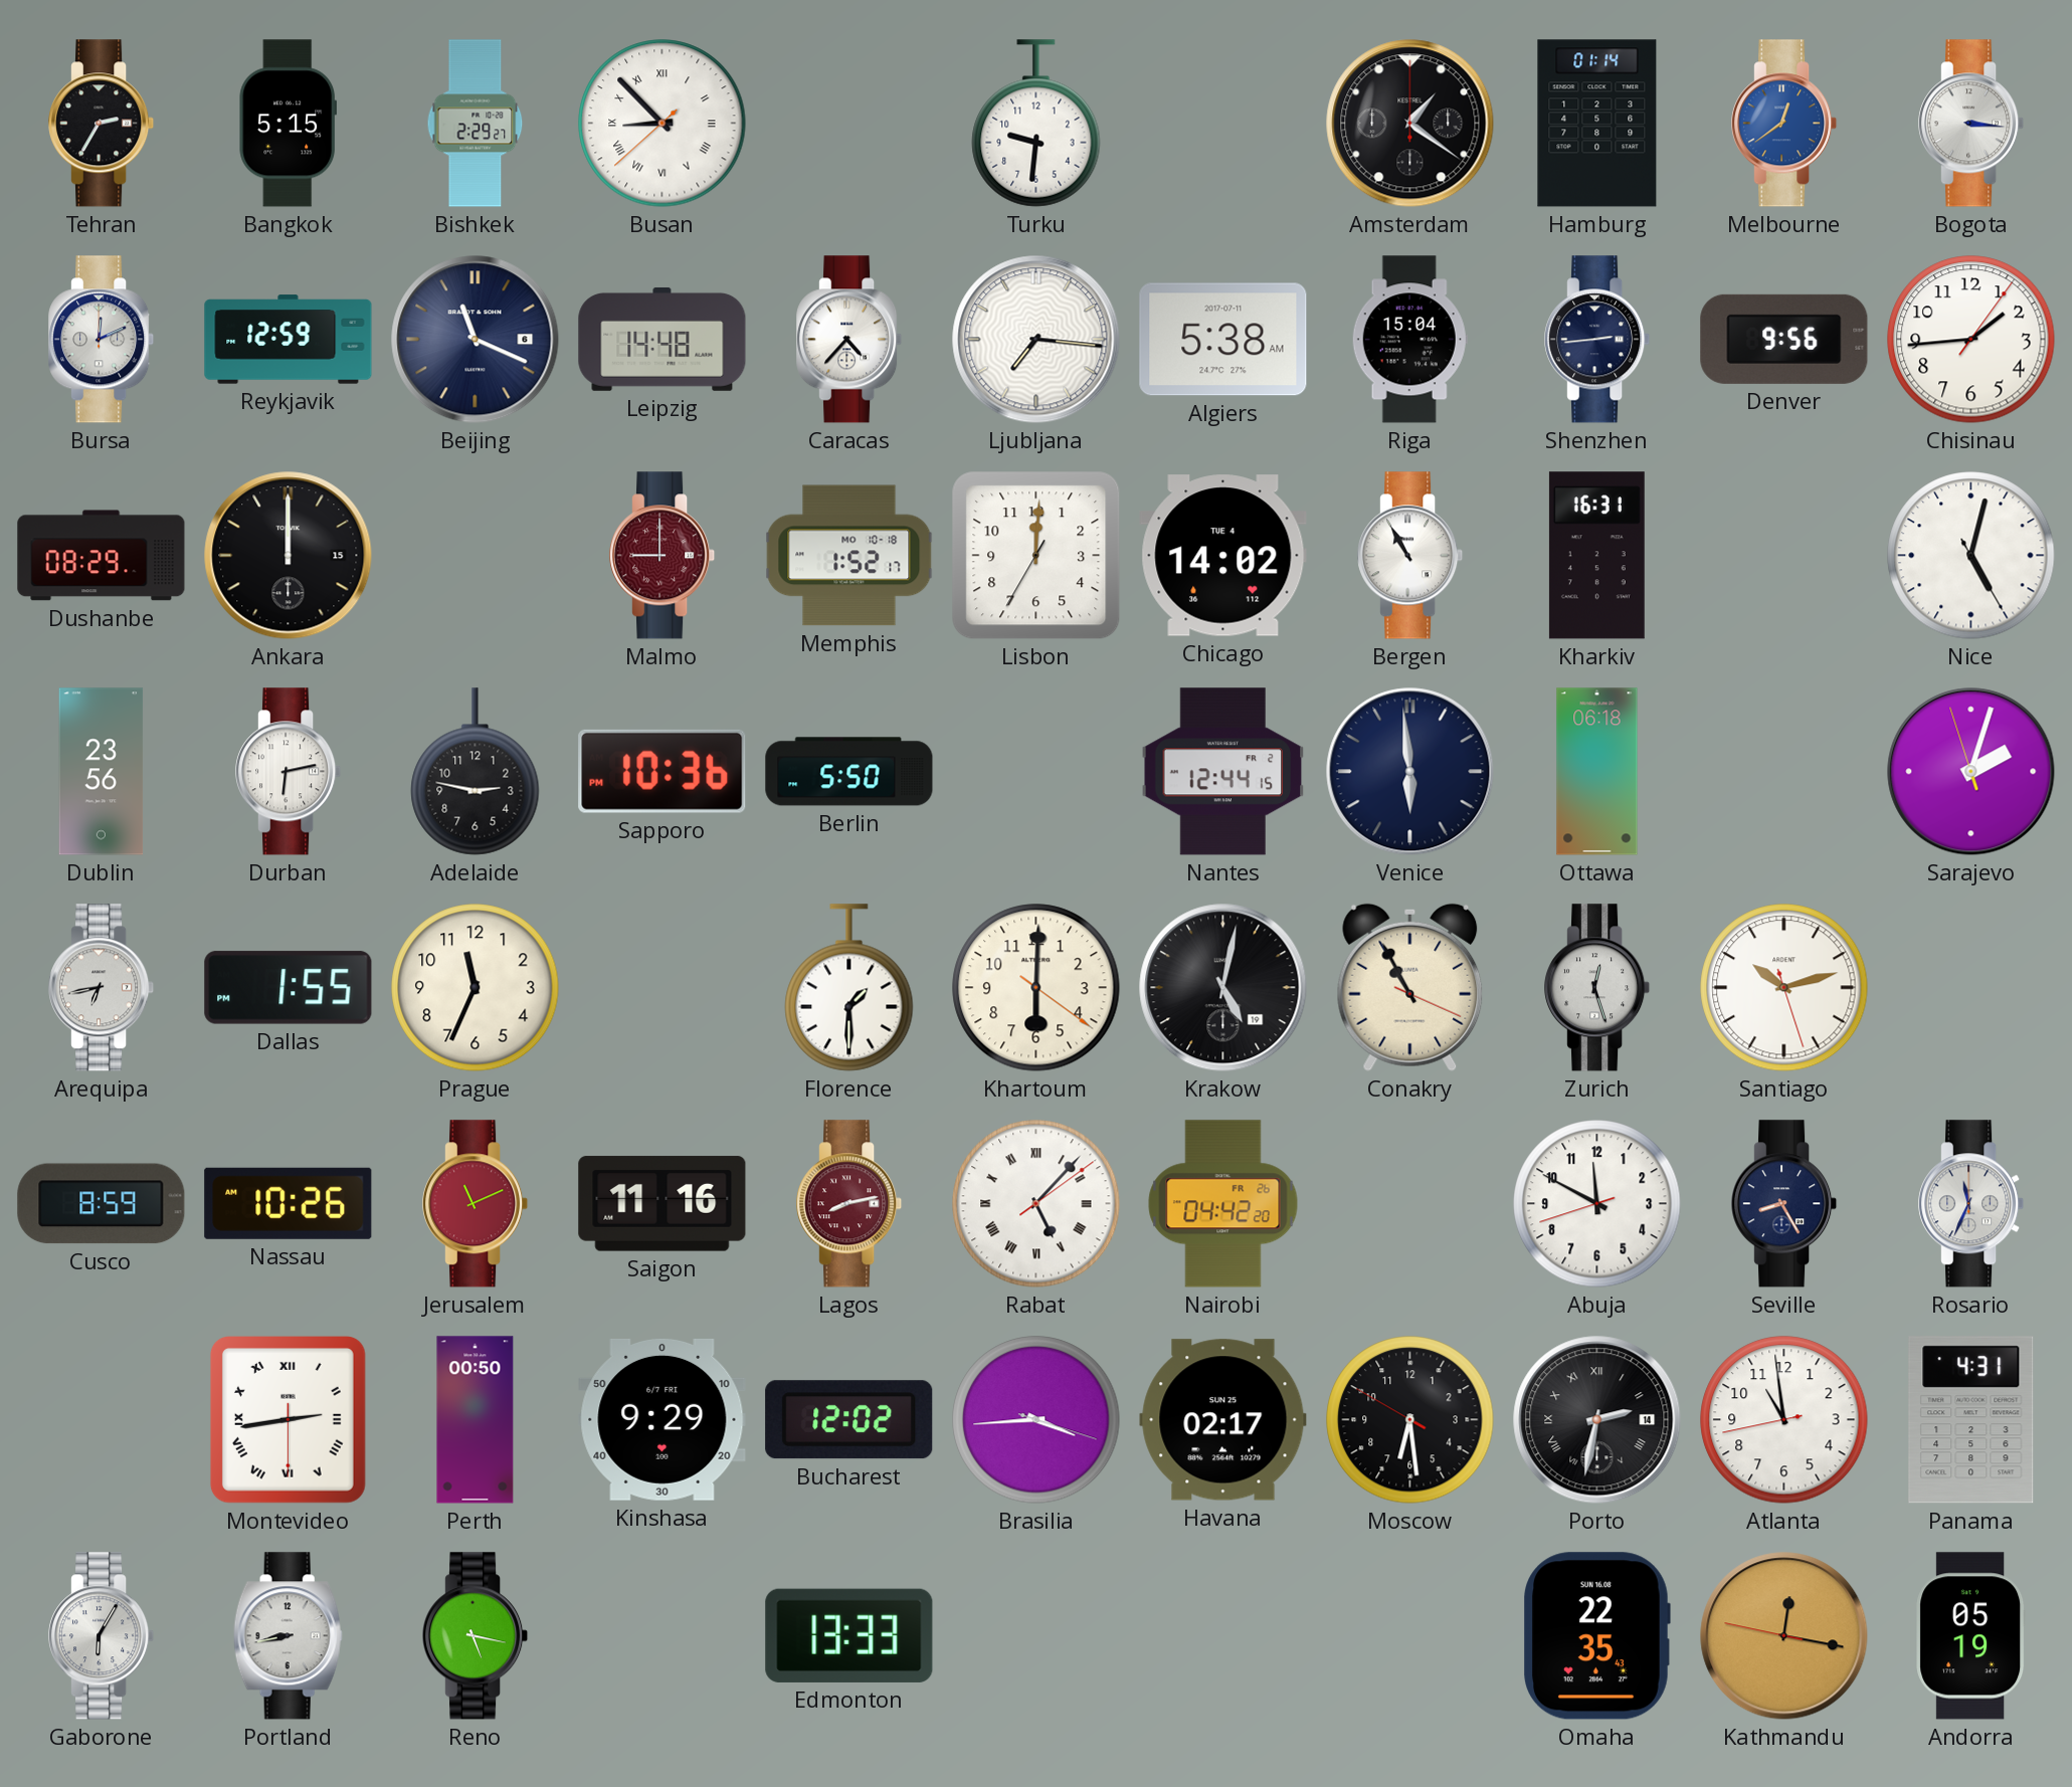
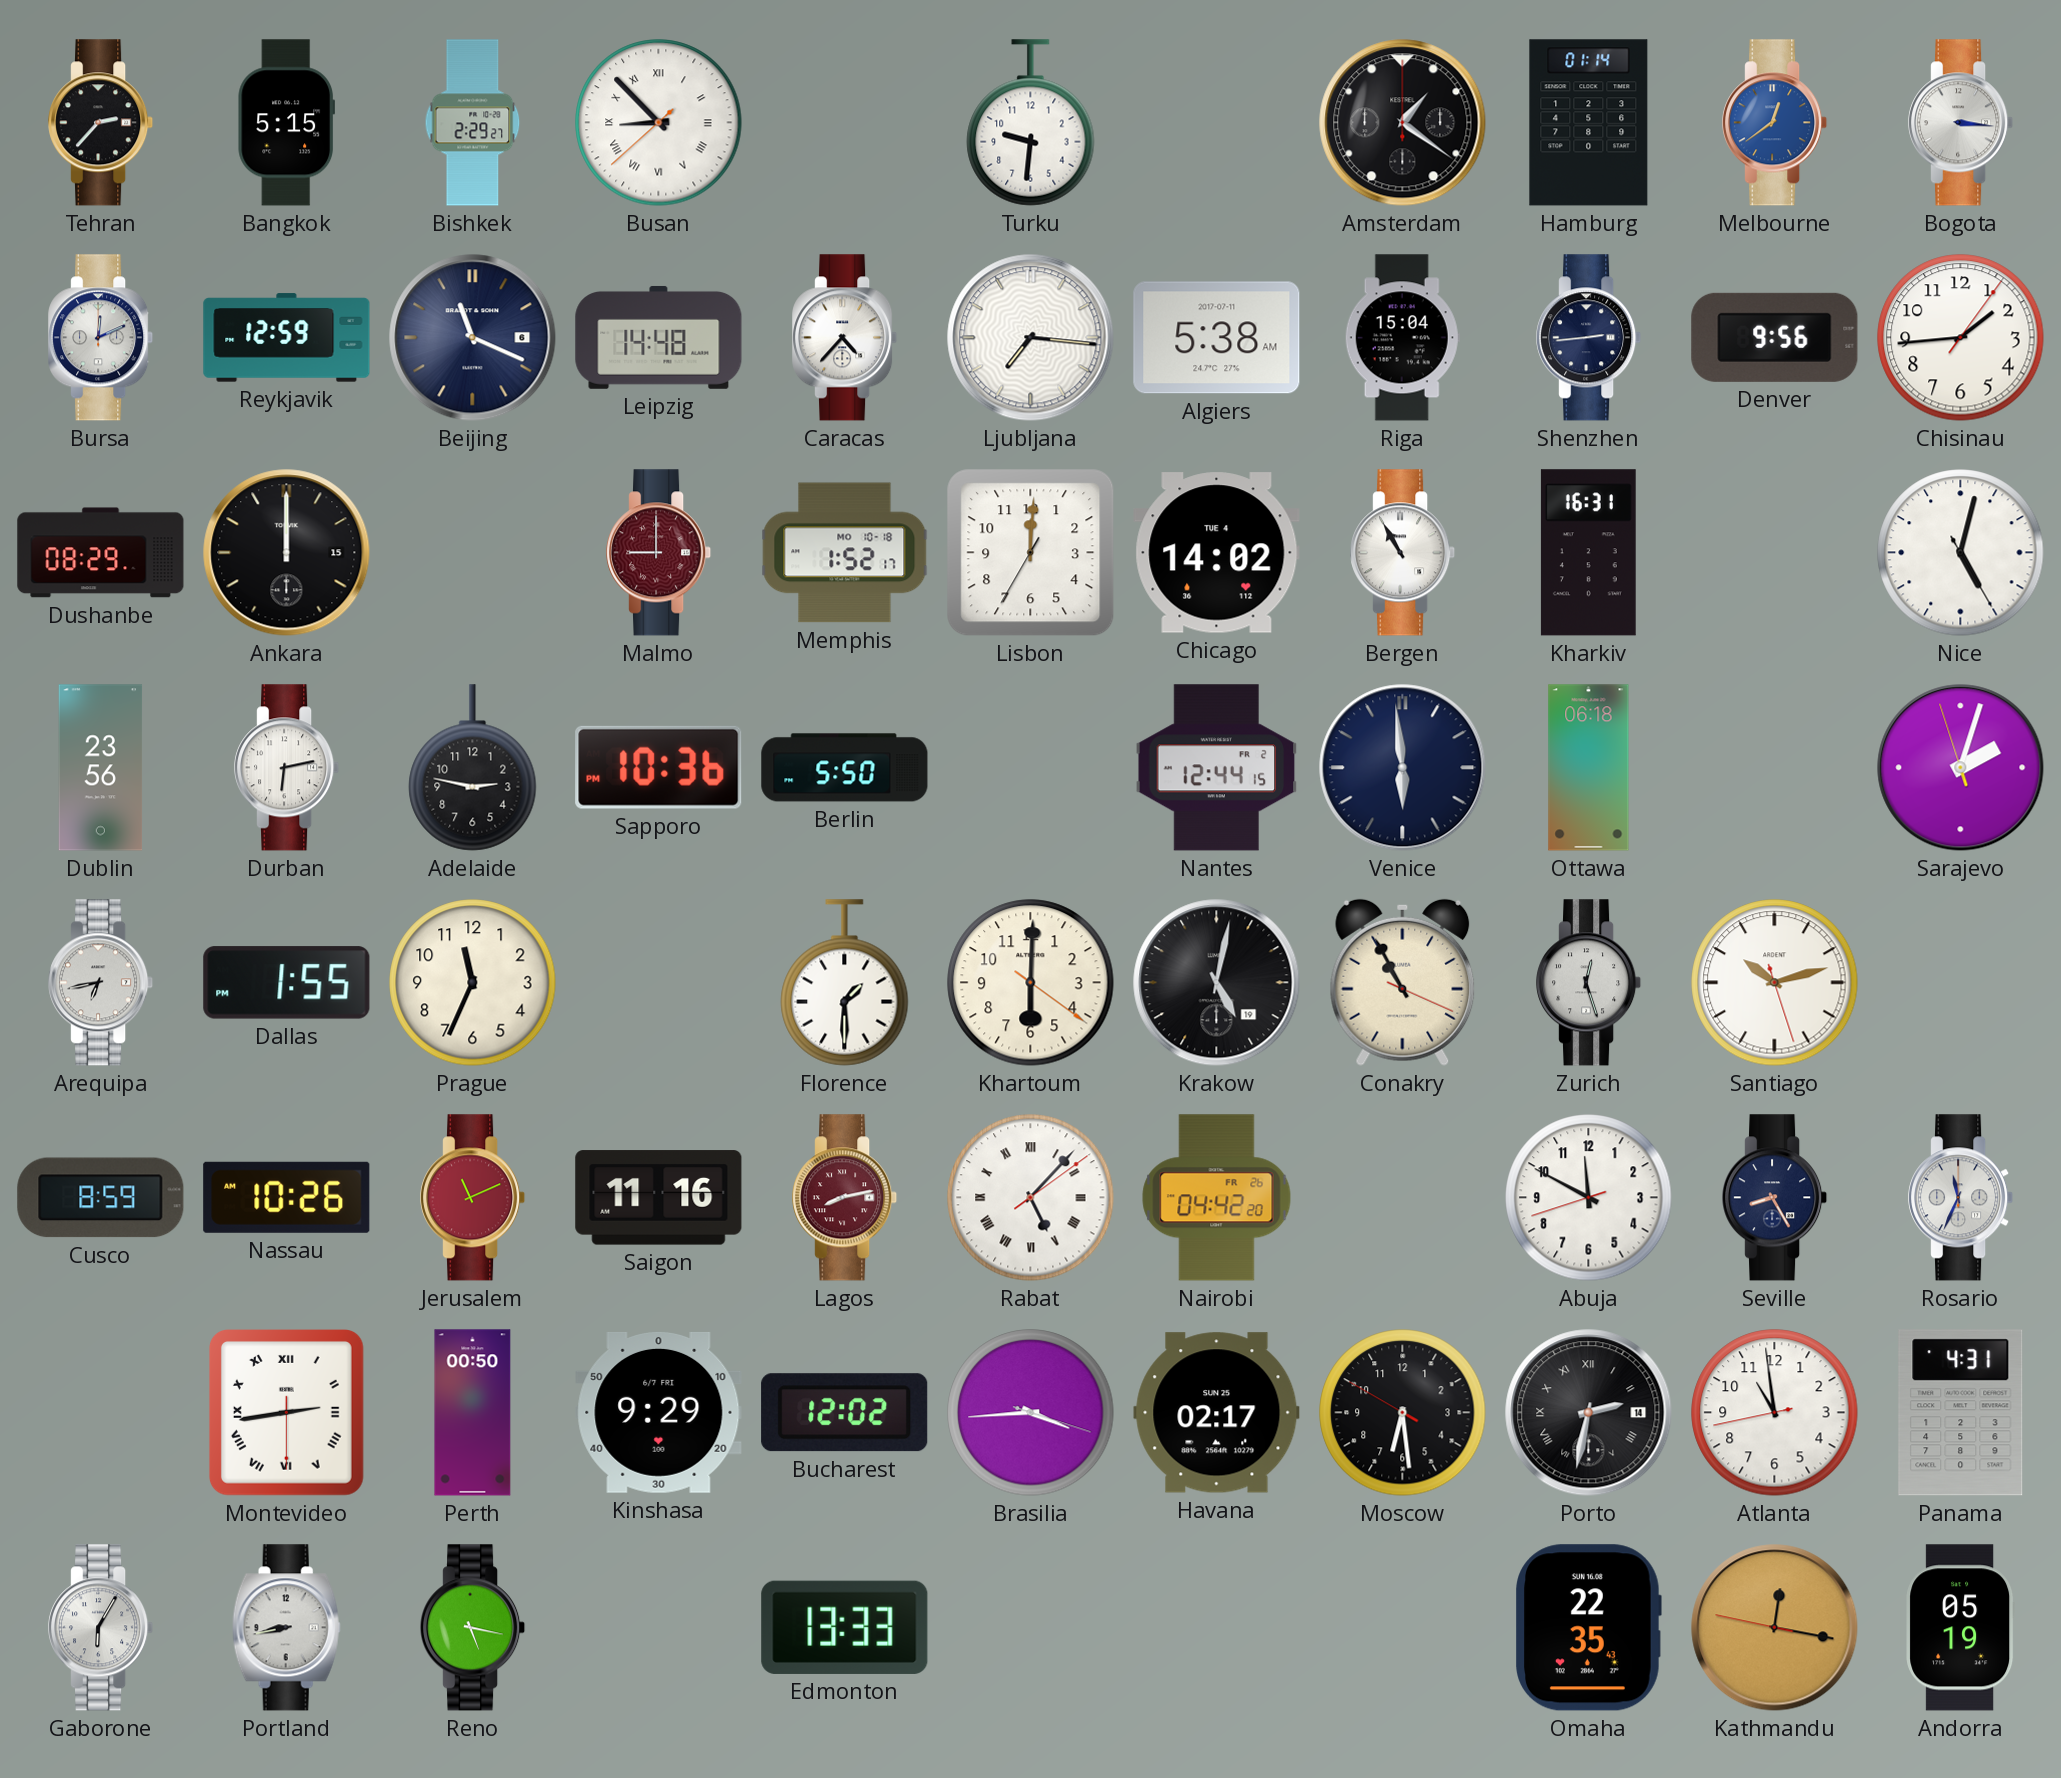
Tehran: 2:35 -> 2:37
